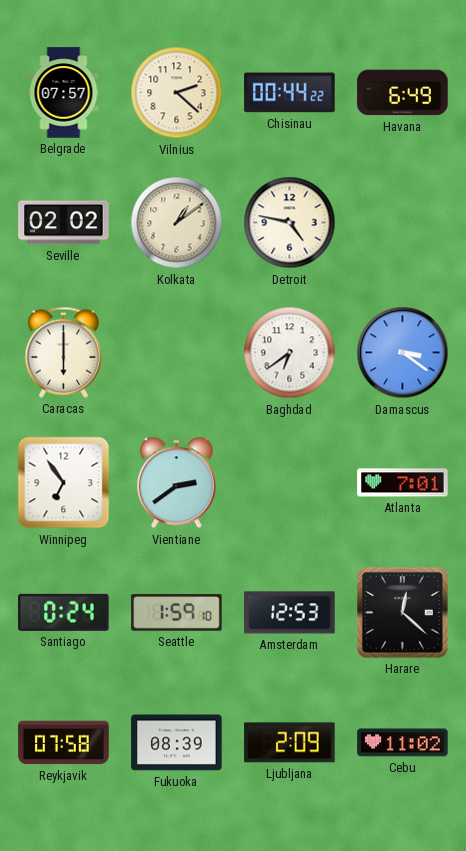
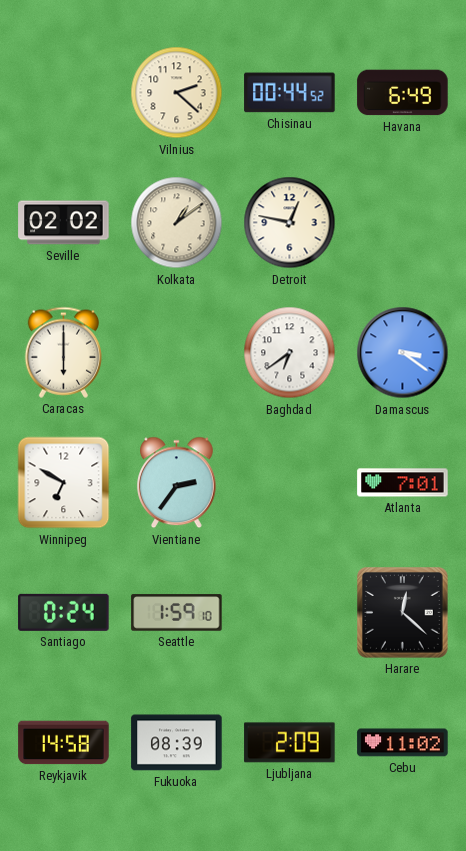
Belgrade: 07:57 -> none
Chisinau: 00:44:22 -> 00:44:52
Detroit: 4:47 -> 12:47
Winnipeg: 6:54 -> 6:50
Vientiane: 2:39 -> 2:36
Amsterdam: 12:53 -> none
Reykjavik: 07:58 -> 14:58
